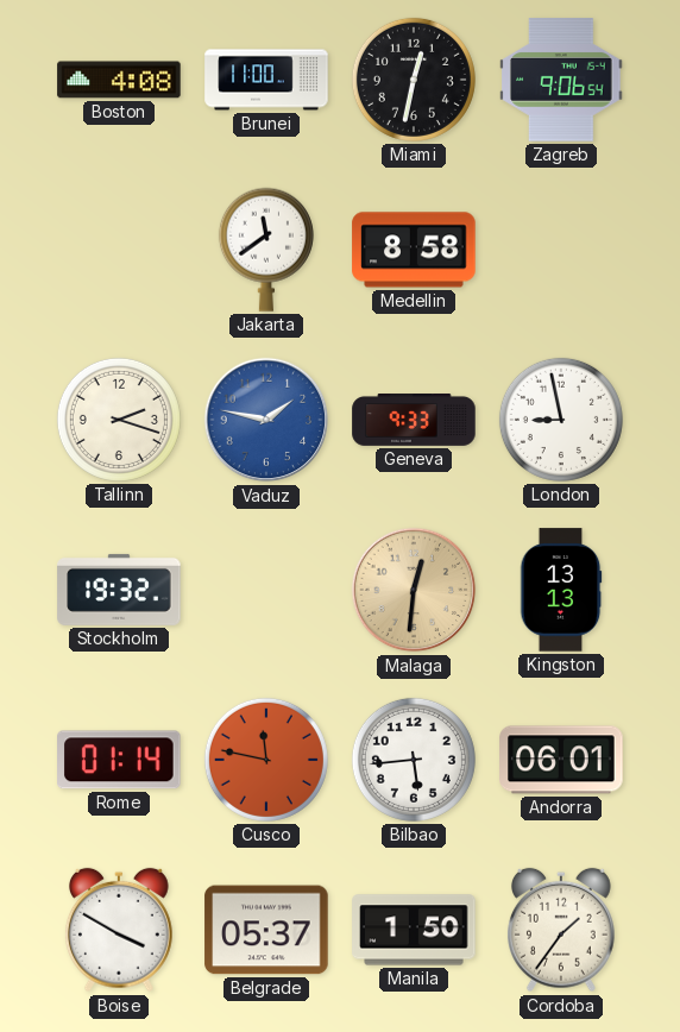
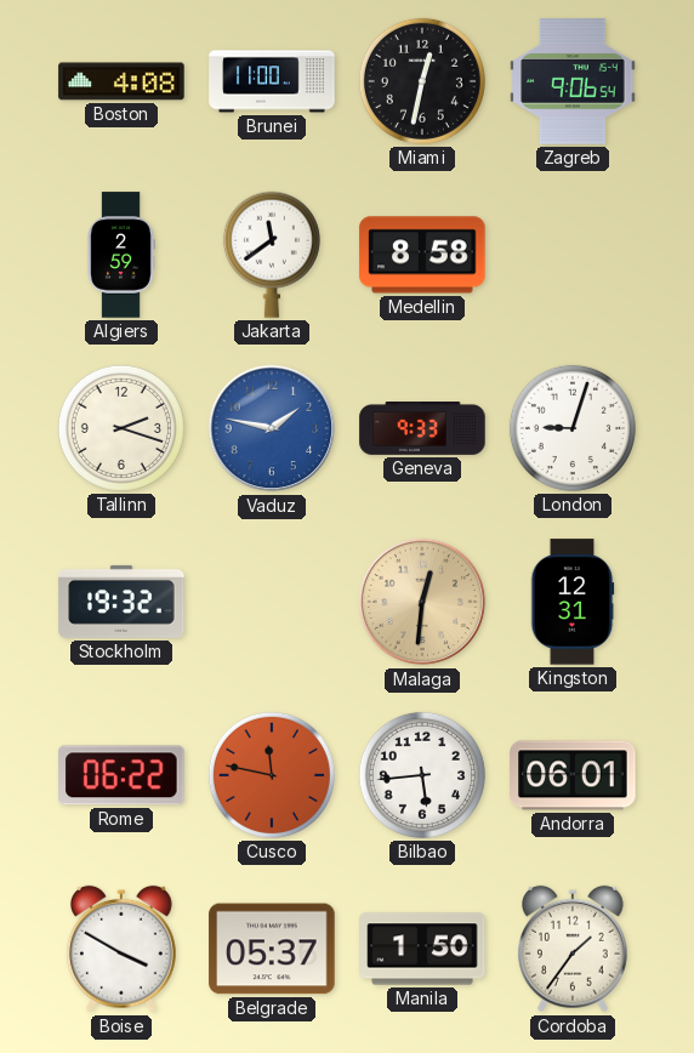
Algiers: none -> 2:59
London: 8:58 -> 9:03
Kingston: 13:13 -> 12:31
Rome: 01:14 -> 06:22
